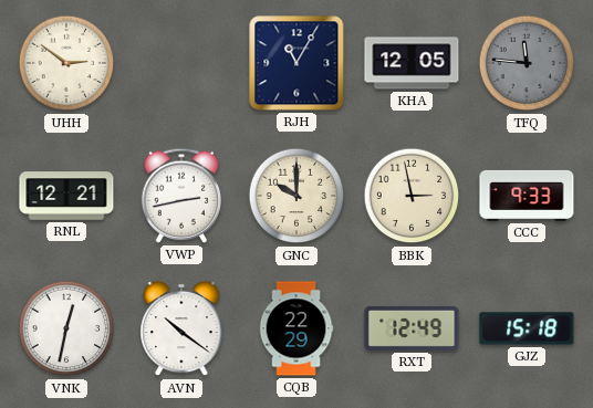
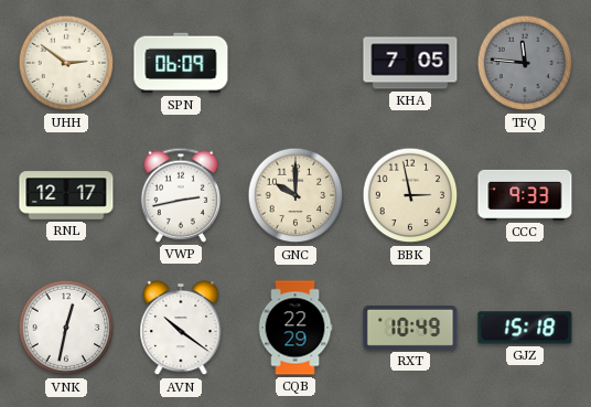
SPN: none -> 06:09
RJH: 11:05 -> none
KHA: 12:05 -> 7:05
RNL: 12:21 -> 12:17
RXT: 12:49 -> 10:49
